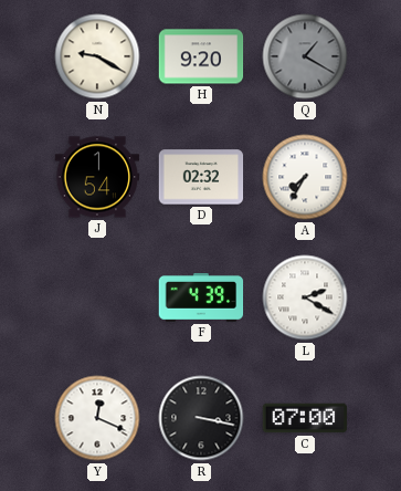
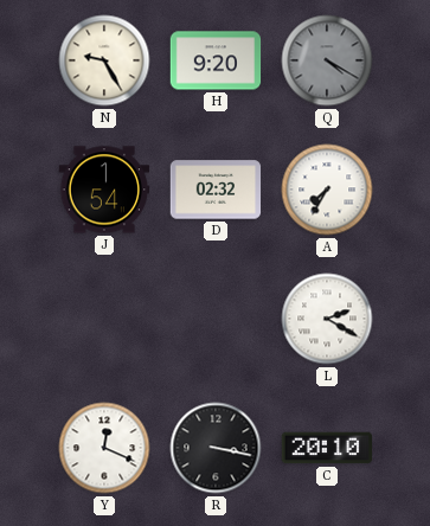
N: 9:20 -> 9:25
Q: 1:20 -> 4:20
F: 4:39 -> none
C: 07:00 -> 20:10
